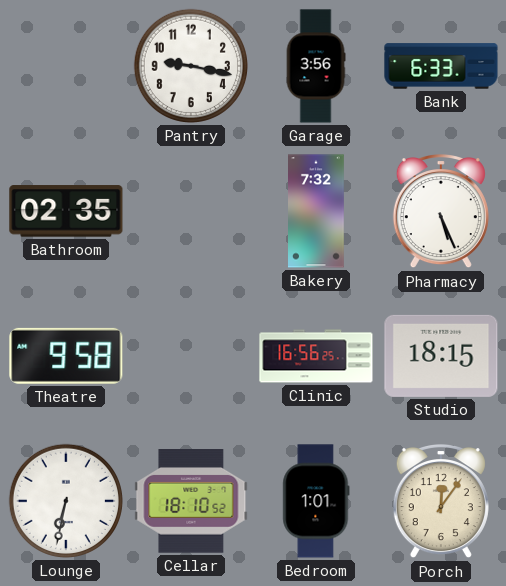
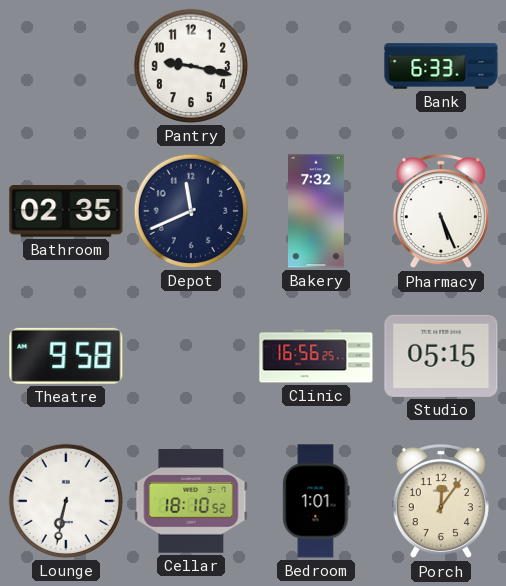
Garage: 3:56 -> none
Depot: none -> 11:41
Studio: 18:15 -> 05:15
